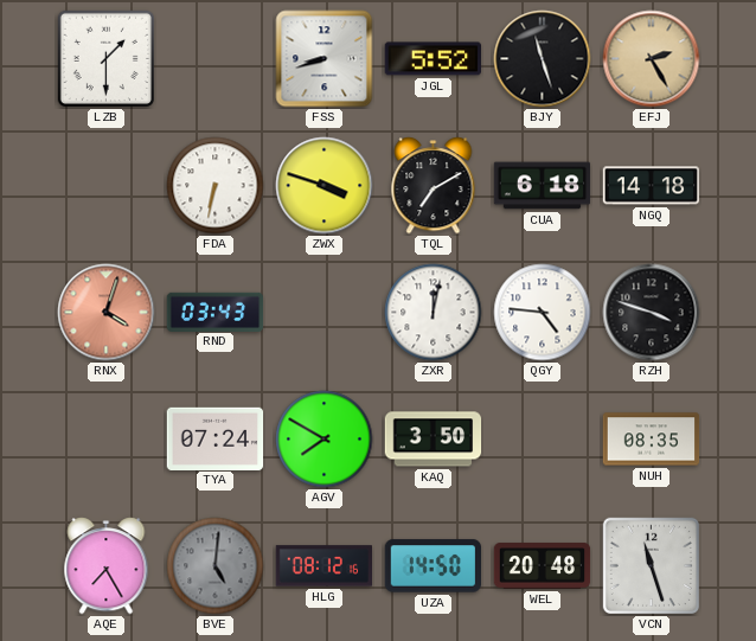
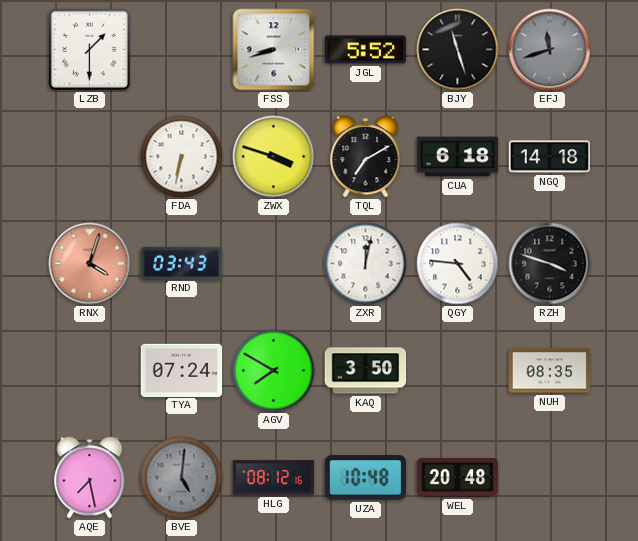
EFJ: 2:25 -> 11:42
EFJ dial: champagne -> grey
AQE: 7:25 -> 7:28
UZA: 14:50 -> 10:48
VCN: 11:27 -> none
